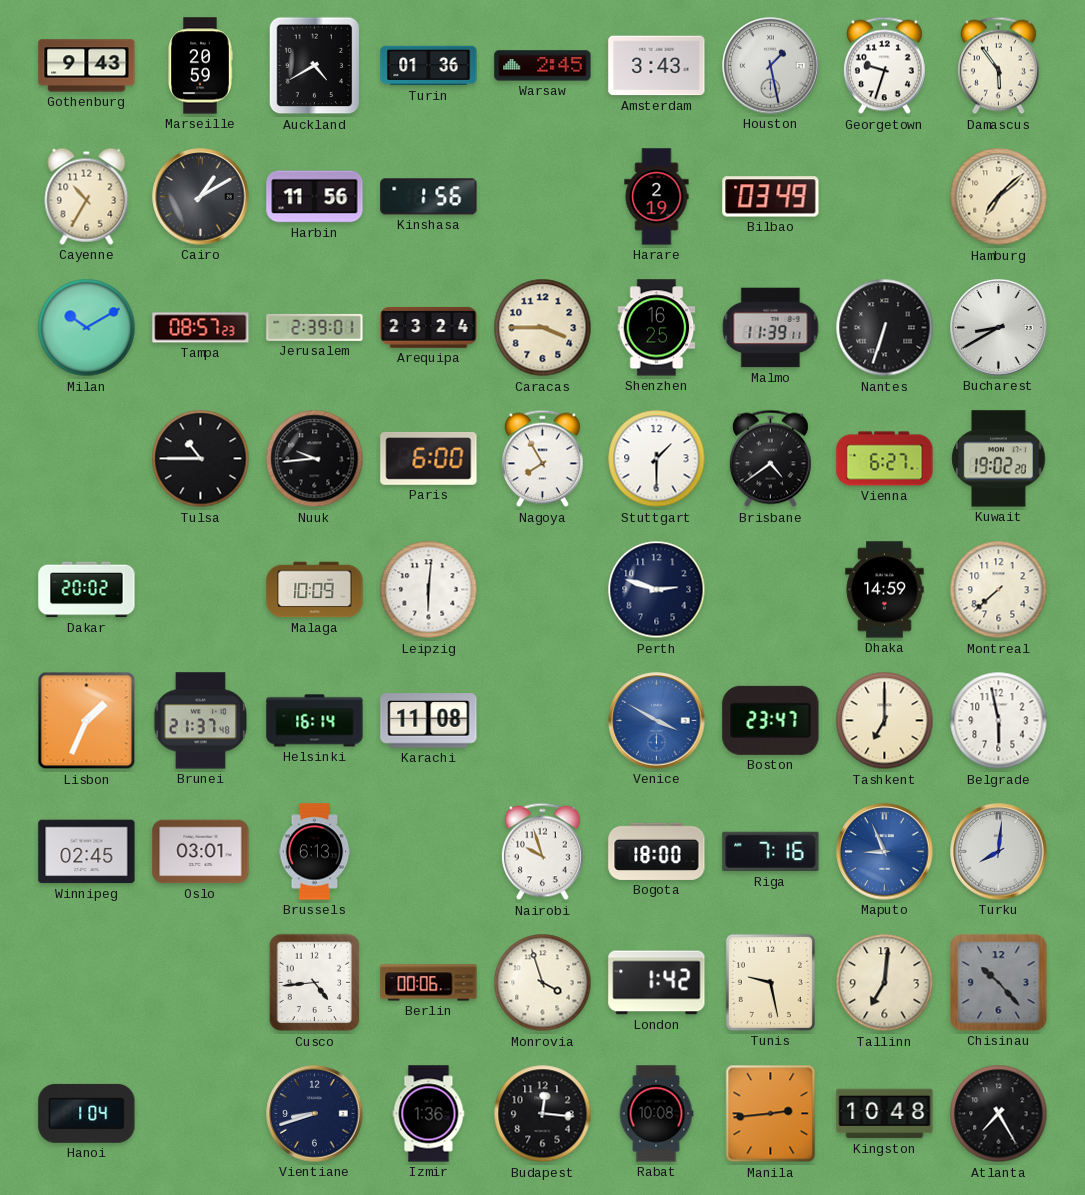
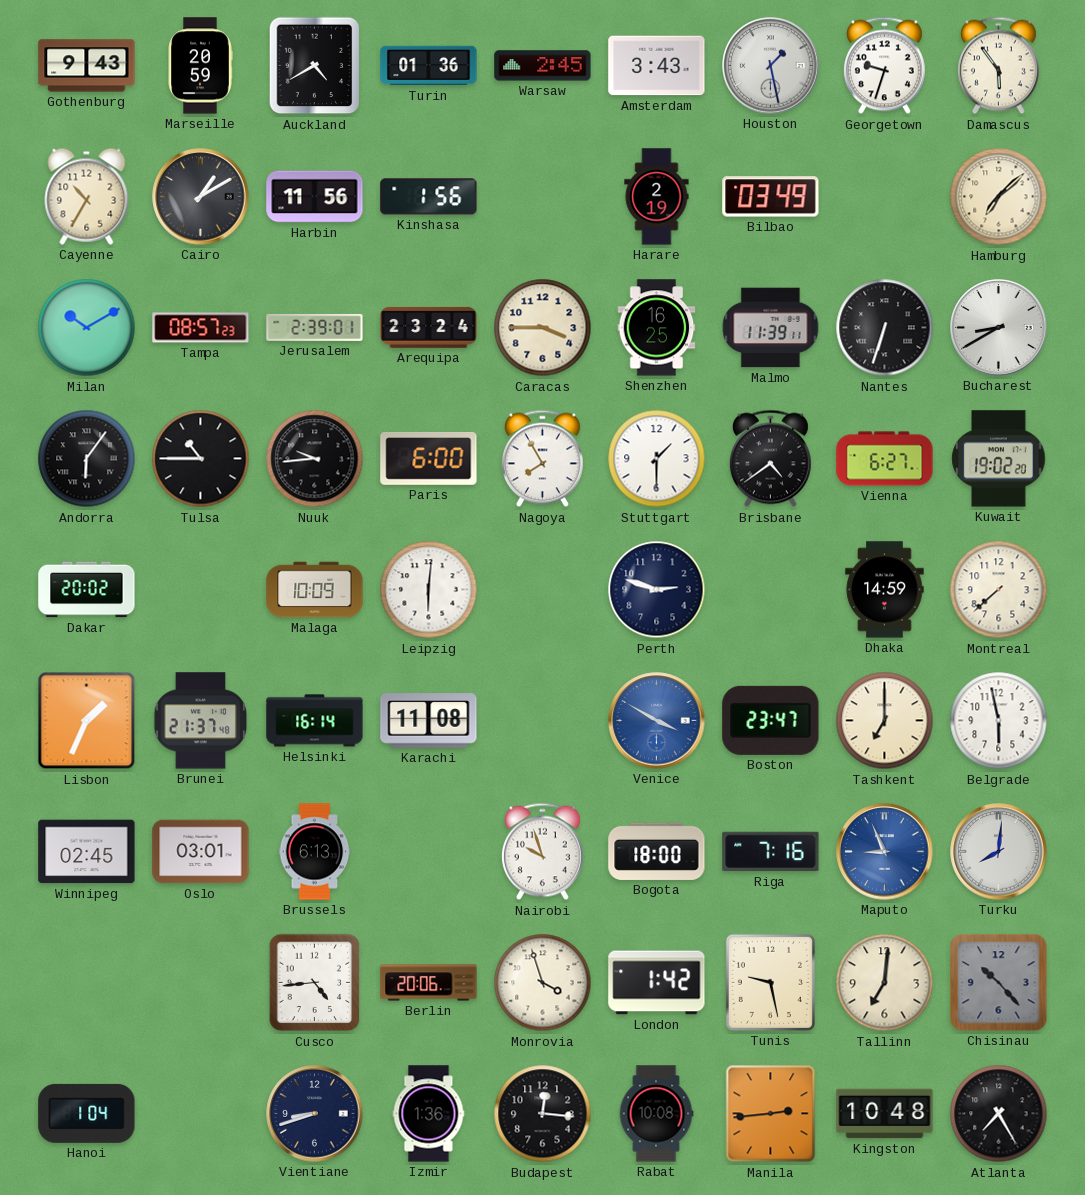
Andorra: none -> 6:06
Berlin: 00:06 -> 20:06
